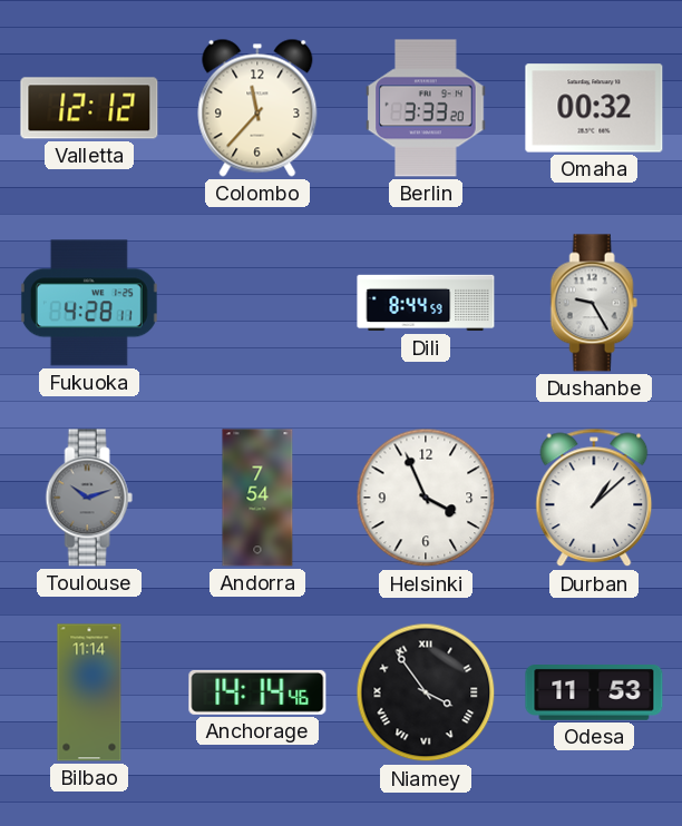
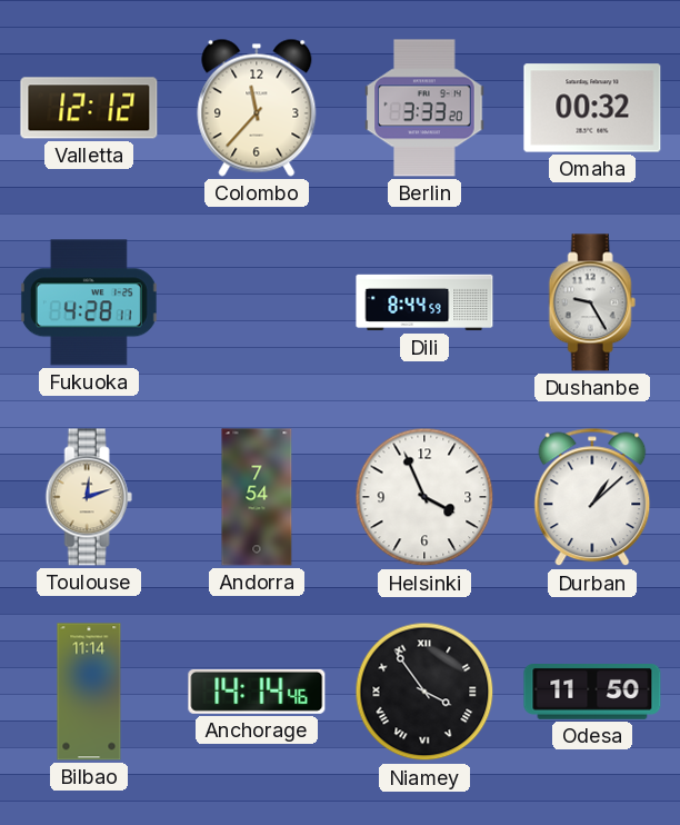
Toulouse: 10:12 -> 12:12
Toulouse dial: grey -> cream
Odesa: 11:53 -> 11:50
